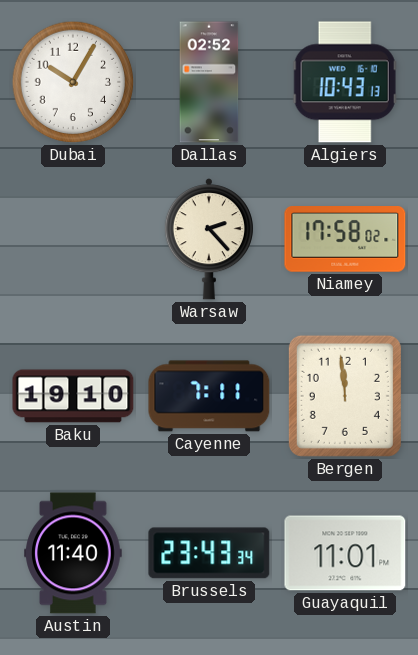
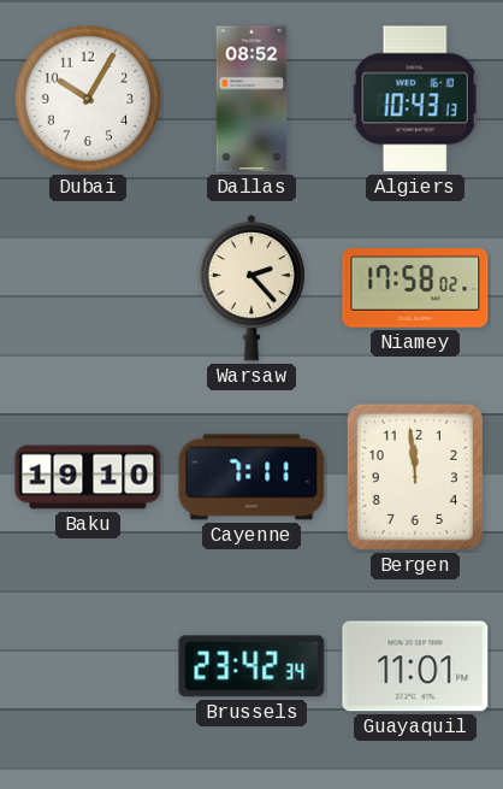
Dallas: 02:52 -> 08:52
Austin: 11:40 -> none
Brussels: 23:43 -> 23:42
